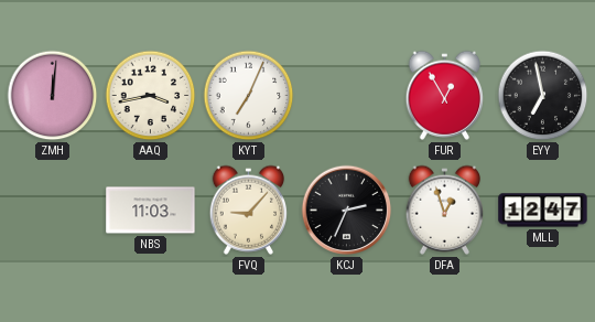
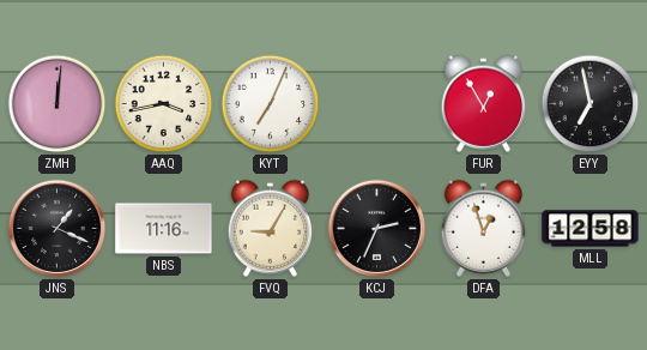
JNS: none -> 1:19
NBS: 11:03 -> 11:16
FVQ: 9:07 -> 9:05
MLL: 12:47 -> 12:58
